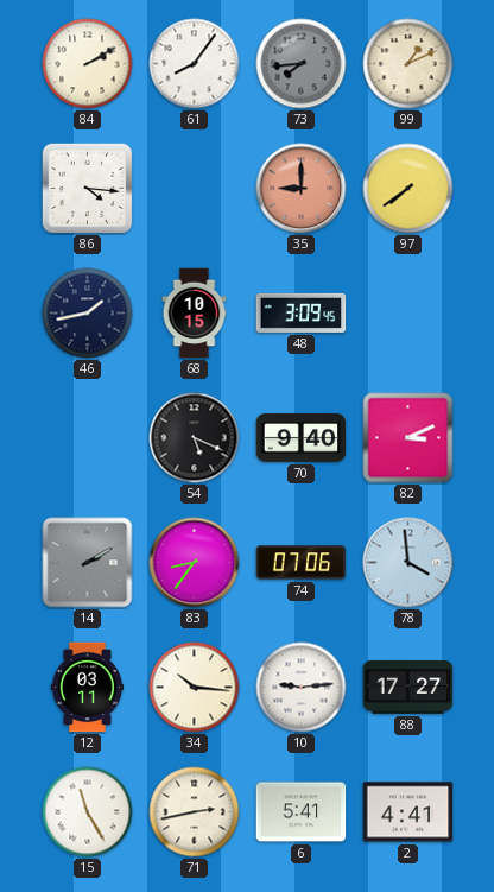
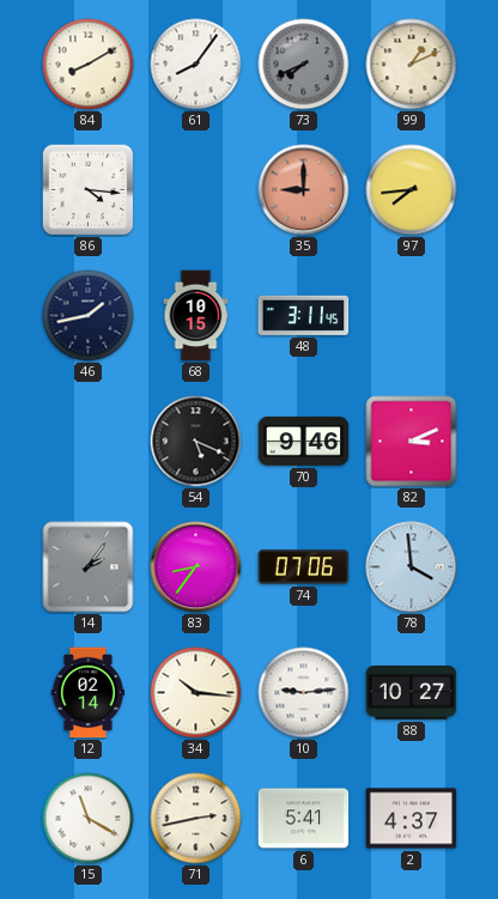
84: 2:10 -> 8:10
73: 7:44 -> 7:41
97: 7:39 -> 7:44
48: 3:09 -> 3:11
70: 9:40 -> 9:46
14: 2:10 -> 2:06
12: 03:11 -> 02:14
88: 17:27 -> 10:27
15: 11:25 -> 11:20
2: 4:41 -> 4:37
